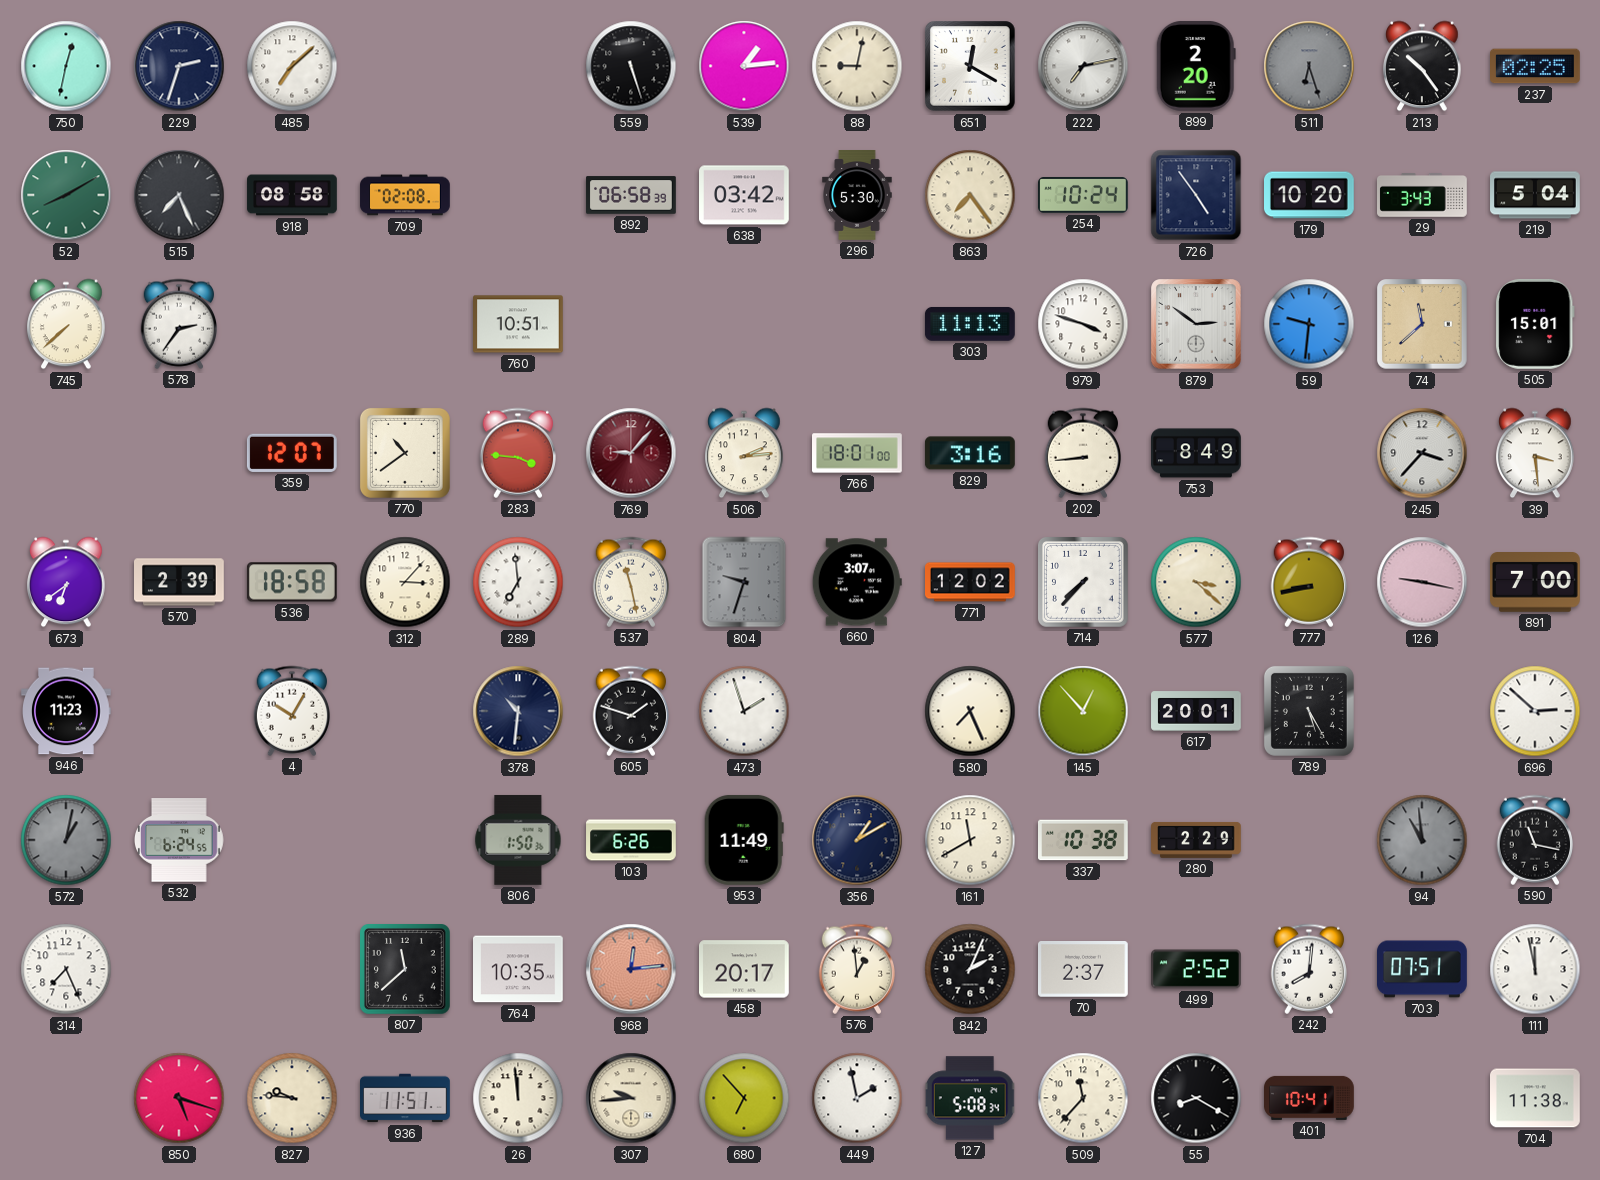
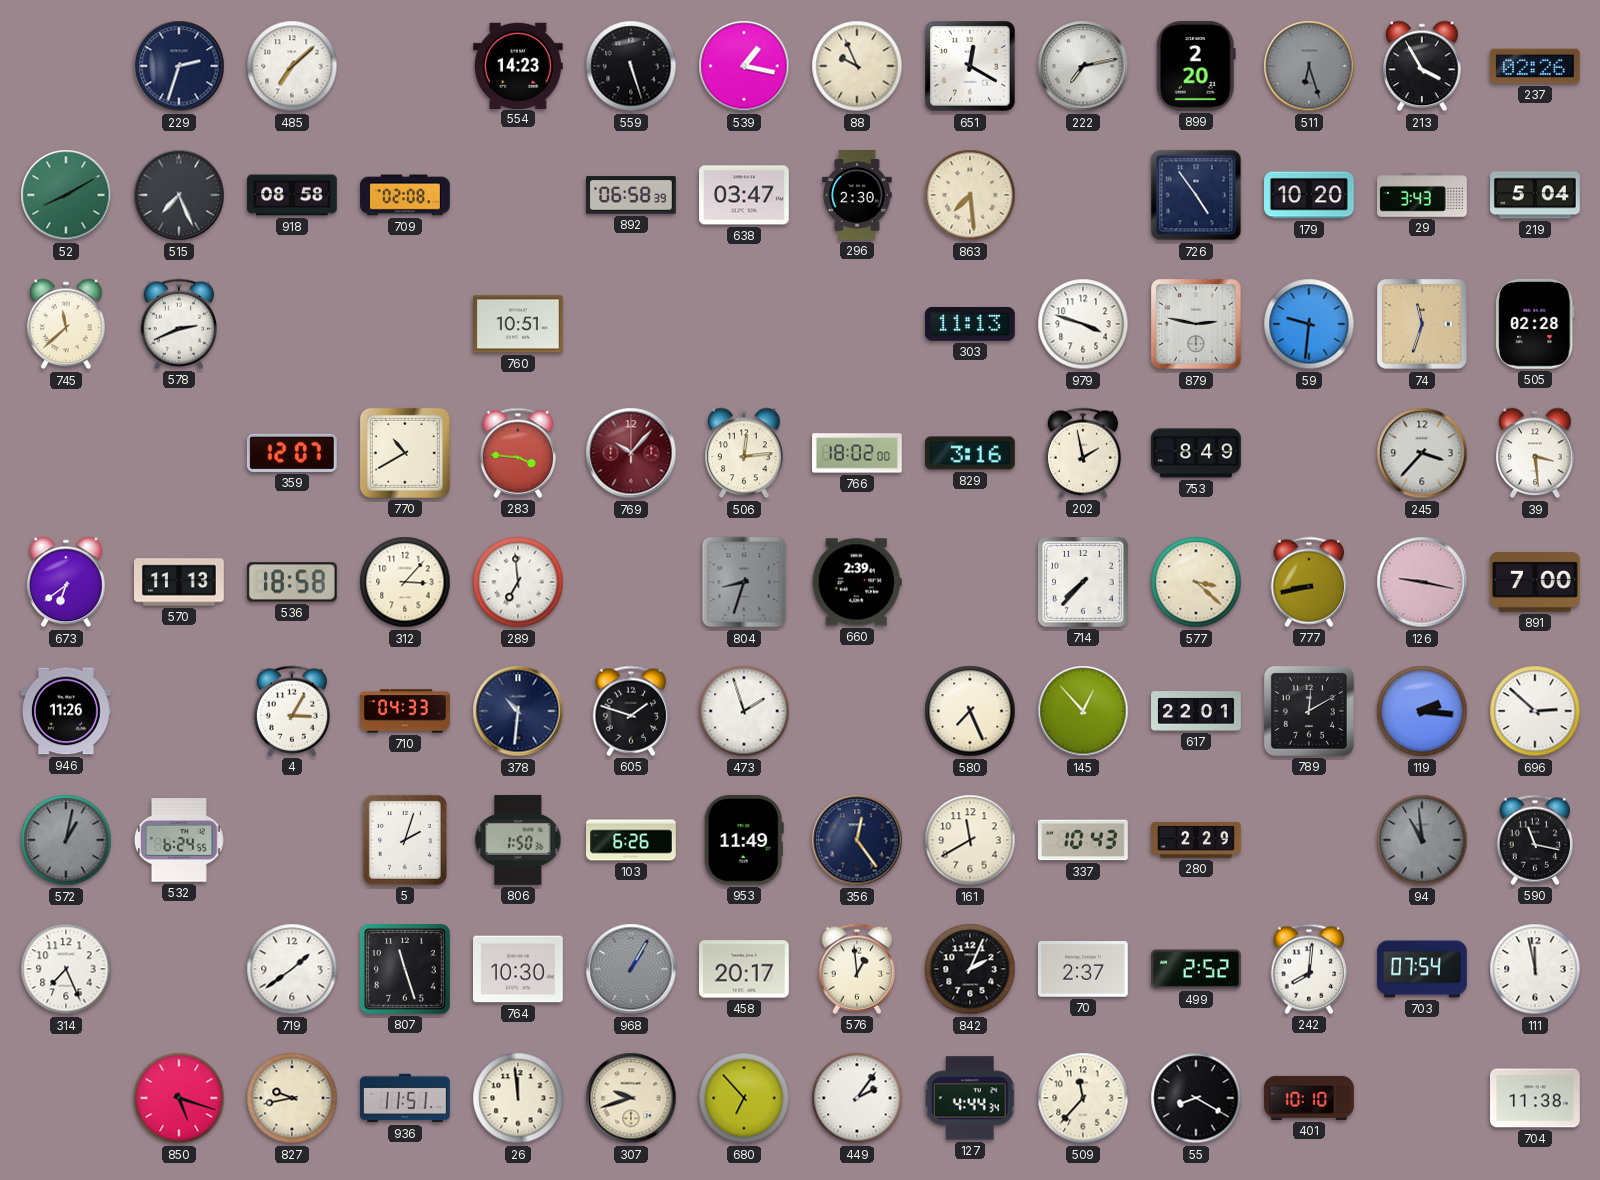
750: 12:32 -> none
554: none -> 14:23
539: 1:14 -> 1:17
88: 9:02 -> 9:56
213: 10:24 -> 3:55
237: 02:25 -> 02:26
638: 03:42 -> 03:47
296: 5:30 -> 2:30
863: 7:24 -> 7:29
254: 10:24 -> none
745: 7:38 -> 11:38
578: 2:36 -> 2:41
879: 2:51 -> 2:47
74: 11:38 -> 11:33
505: 15:01 -> 02:28
770: 10:39 -> 10:40
769: 9:07 -> 10:07
506: 2:14 -> 12:14
766: 18:01 -> 18:02
202: 8:44 -> 1:58
570: 2:39 -> 11:13
537: 11:28 -> none
804: 9:33 -> 8:33
660: 3:07 -> 2:39
771: 12:02 -> none
946: 11:23 -> 11:26
4: 10:05 -> 3:05
710: none -> 04:33
617: 20:01 -> 22:01
789: 5:25 -> 12:10
119: none -> 2:16
5: none -> 2:03
356: 1:10 -> 12:24
337: 10:38 -> 10:43
719: none -> 1:39
807: 11:38 -> 11:27
764: 10:35 -> 10:30
968: 12:14 -> 1:05
968 dial: salmon -> grey
703: 07:51 -> 07:54
827: 9:46 -> 9:43
307: 9:44 -> 9:42
449: 1:58 -> 2:06
127: 5:08 -> 4:44
401: 10:41 -> 10:10
